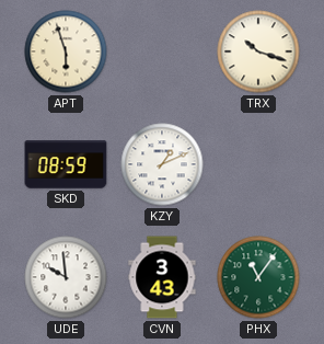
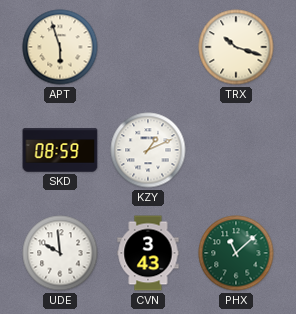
PHX: 11:06 -> 11:08
